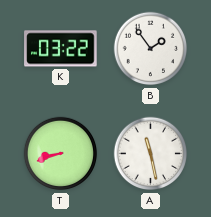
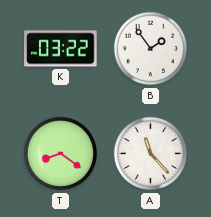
T: 8:42 -> 8:21
A: 11:28 -> 11:23
